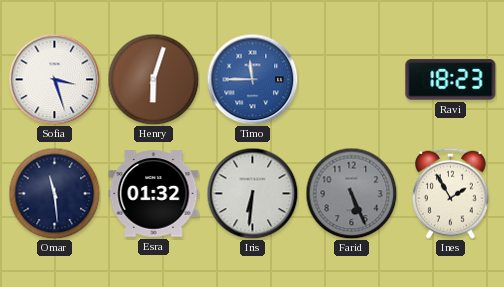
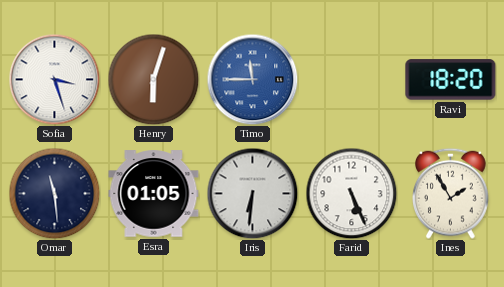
Ravi: 18:23 -> 18:20
Esra: 01:32 -> 01:05
Farid dial: grey -> white
